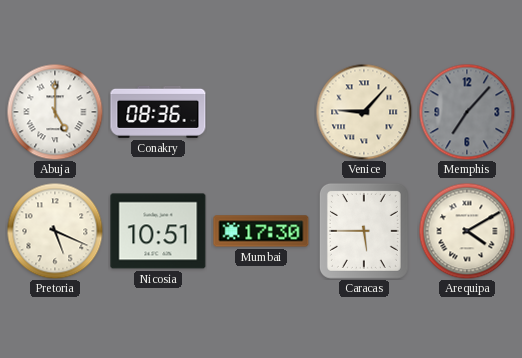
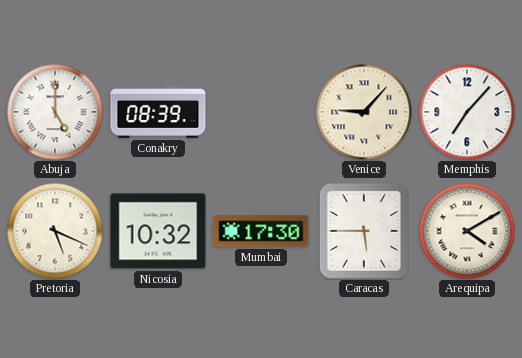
Conakry: 08:36 -> 08:39
Memphis dial: grey -> white
Nicosia: 10:51 -> 10:32
